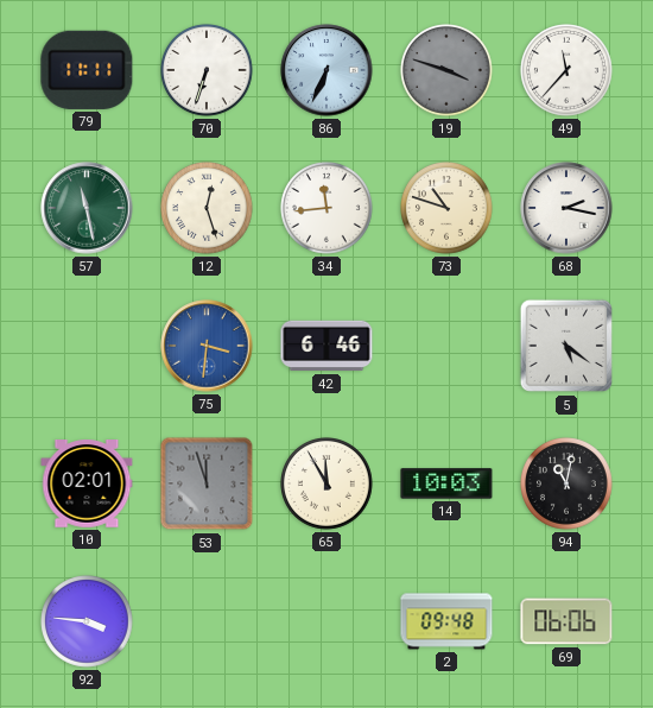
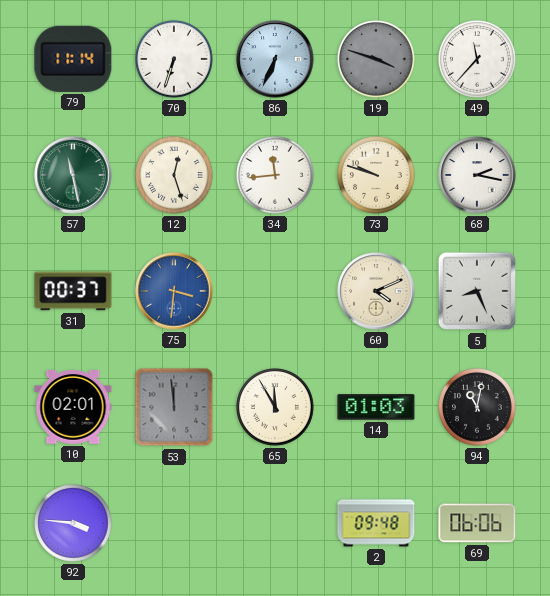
79: 11:11 -> 11:14
73: 10:48 -> 9:48
31: none -> 00:37
42: 6:46 -> none
60: none -> 4:11
5: 5:21 -> 8:26
53: 11:57 -> 11:59
14: 10:03 -> 01:03
